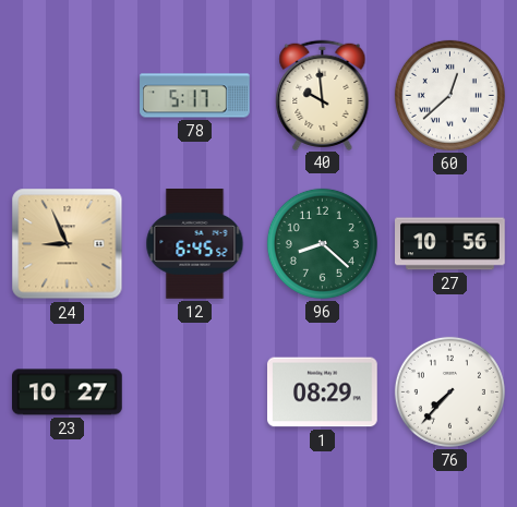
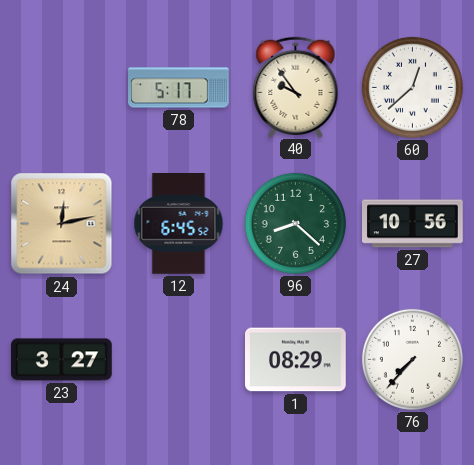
40: 9:59 -> 9:54
24: 8:56 -> 12:13
23: 10:27 -> 3:27
